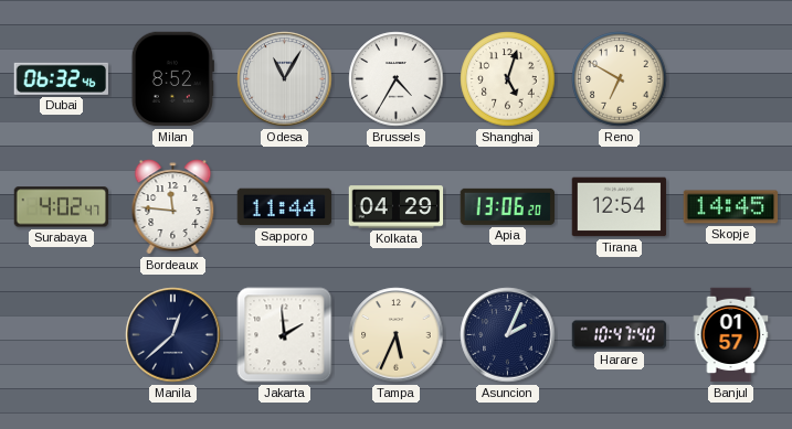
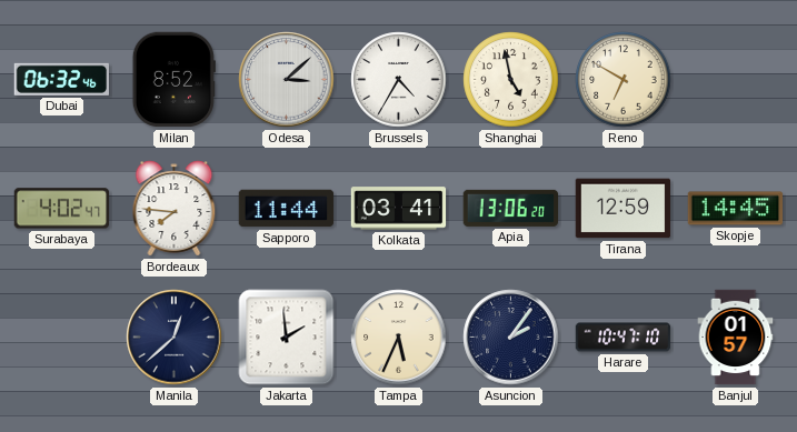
Odesa: 11:05 -> 3:08
Shanghai: 5:03 -> 4:58
Bordeaux: 11:46 -> 7:46
Kolkata: 04:29 -> 03:41
Tirana: 12:54 -> 12:59
Asuncion: 2:04 -> 2:06
Harare: 10:47:40 -> 10:47:10
